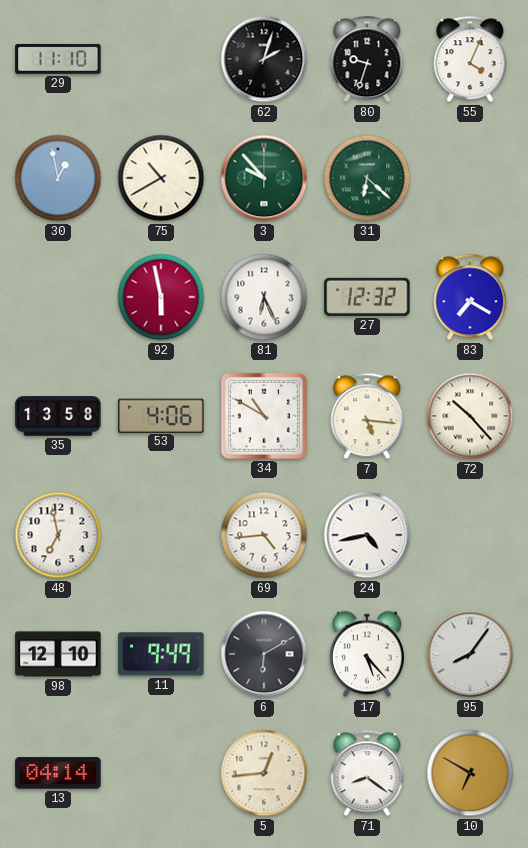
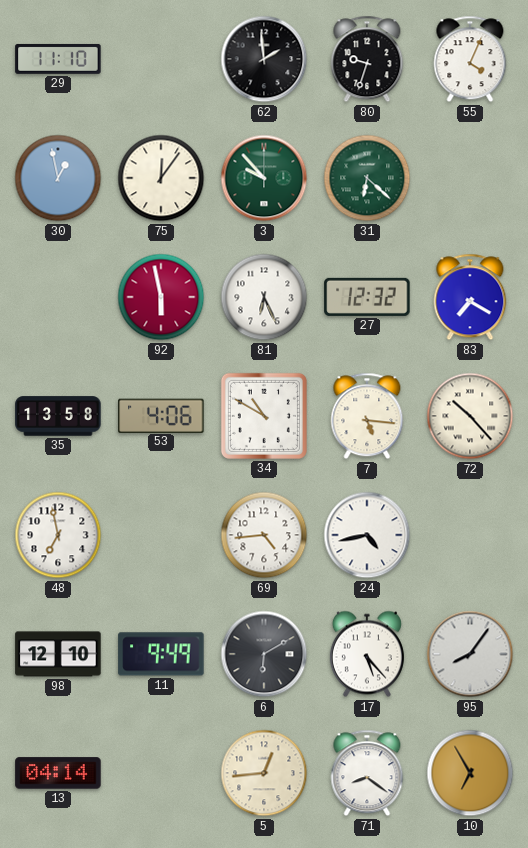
62: 2:03 -> 1:59
75: 10:40 -> 12:06
10: 6:50 -> 6:55
